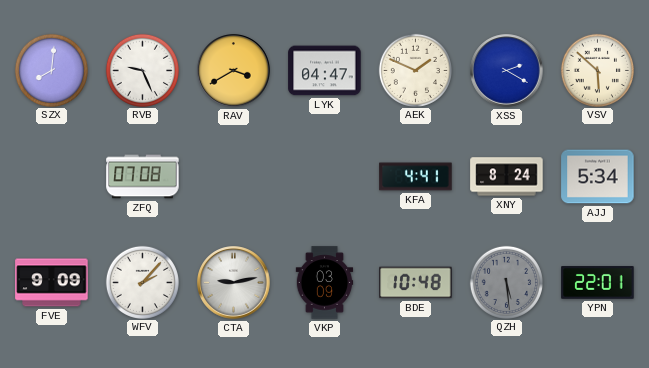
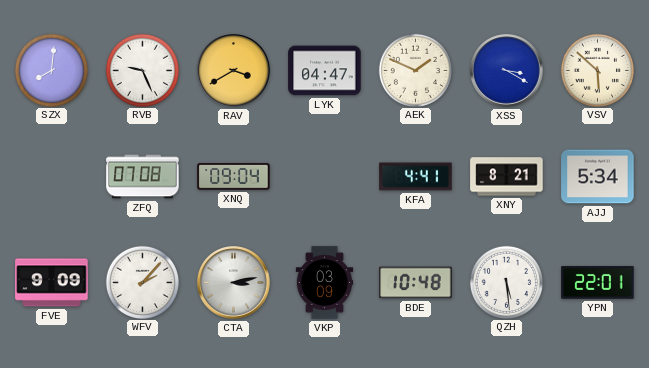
XSS: 2:20 -> 3:20
XNQ: none -> 09:04
XNY: 8:24 -> 8:21
CTA: 9:13 -> 3:13
QZH dial: grey -> white
